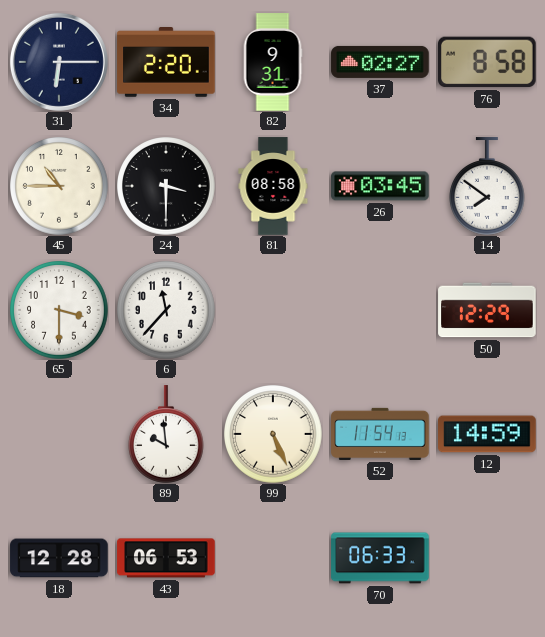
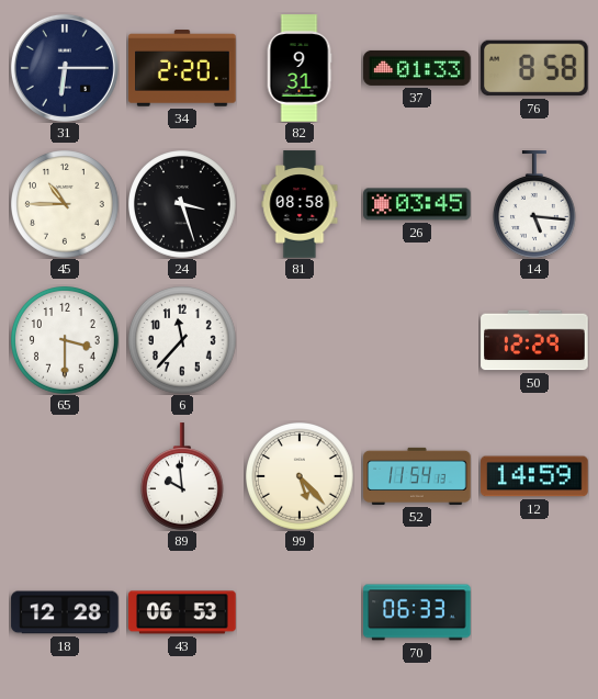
37: 02:27 -> 01:33
24: 3:30 -> 3:27
14: 7:51 -> 5:16
99: 5:26 -> 5:23
